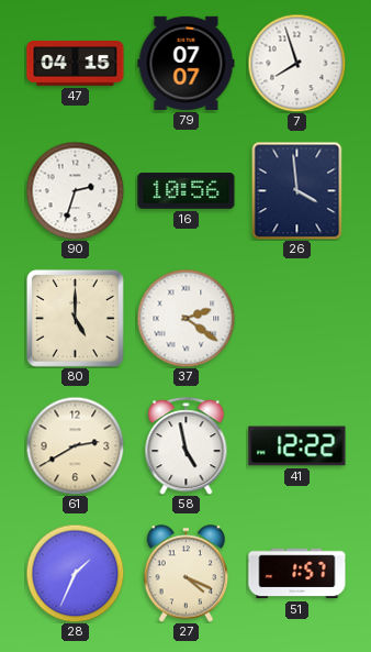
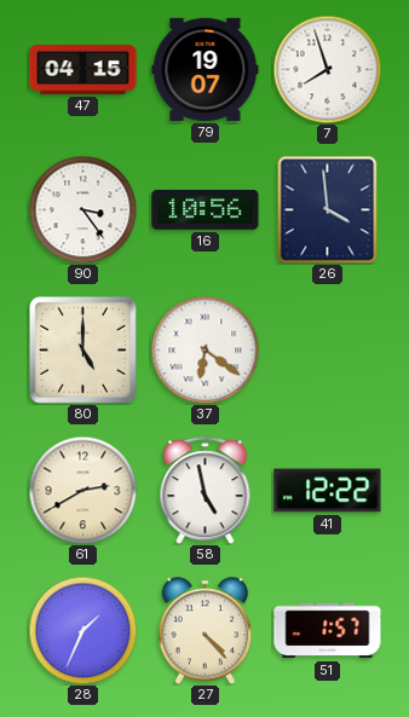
79: 07:07 -> 19:07
90: 2:33 -> 3:24
37: 2:21 -> 6:21
27: 4:19 -> 4:23
